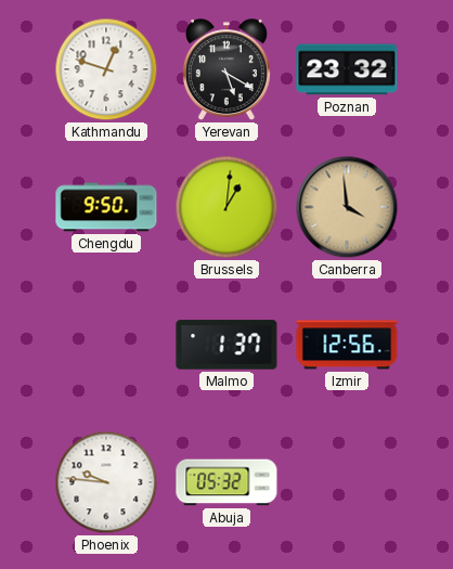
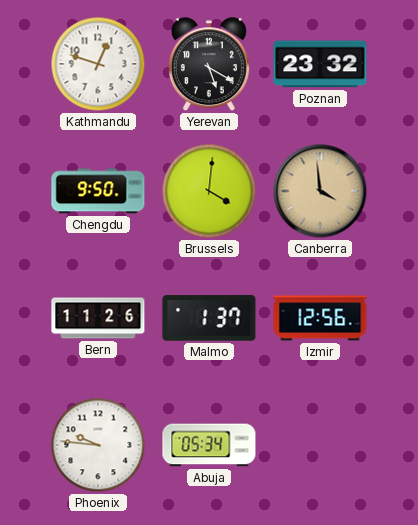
Brussels: 1:01 -> 4:01
Bern: none -> 11:26
Abuja: 05:32 -> 05:34
